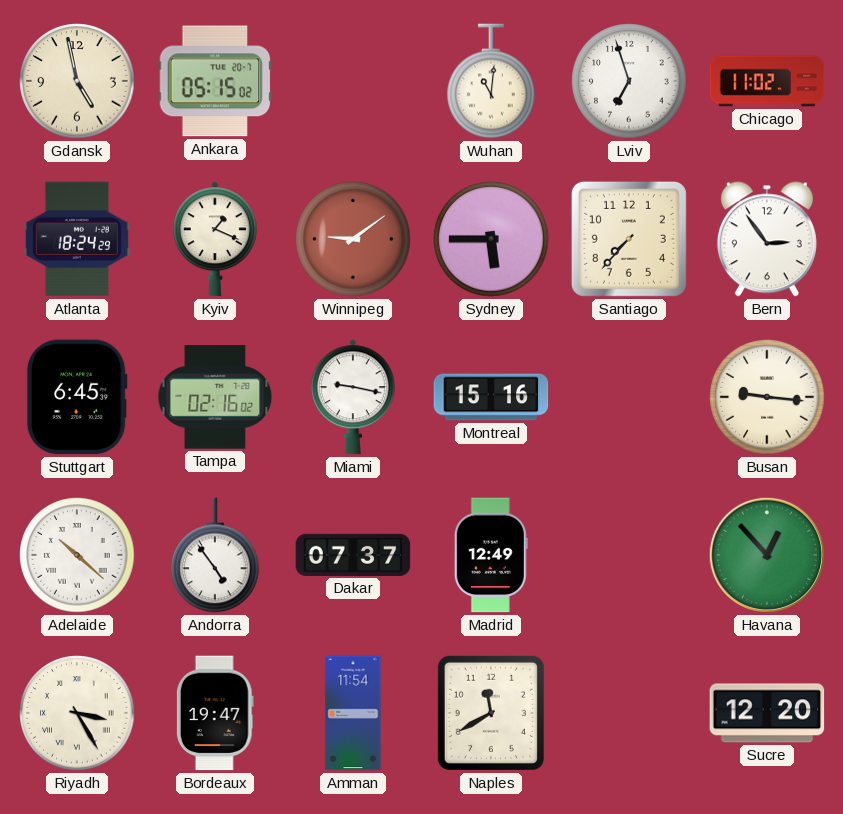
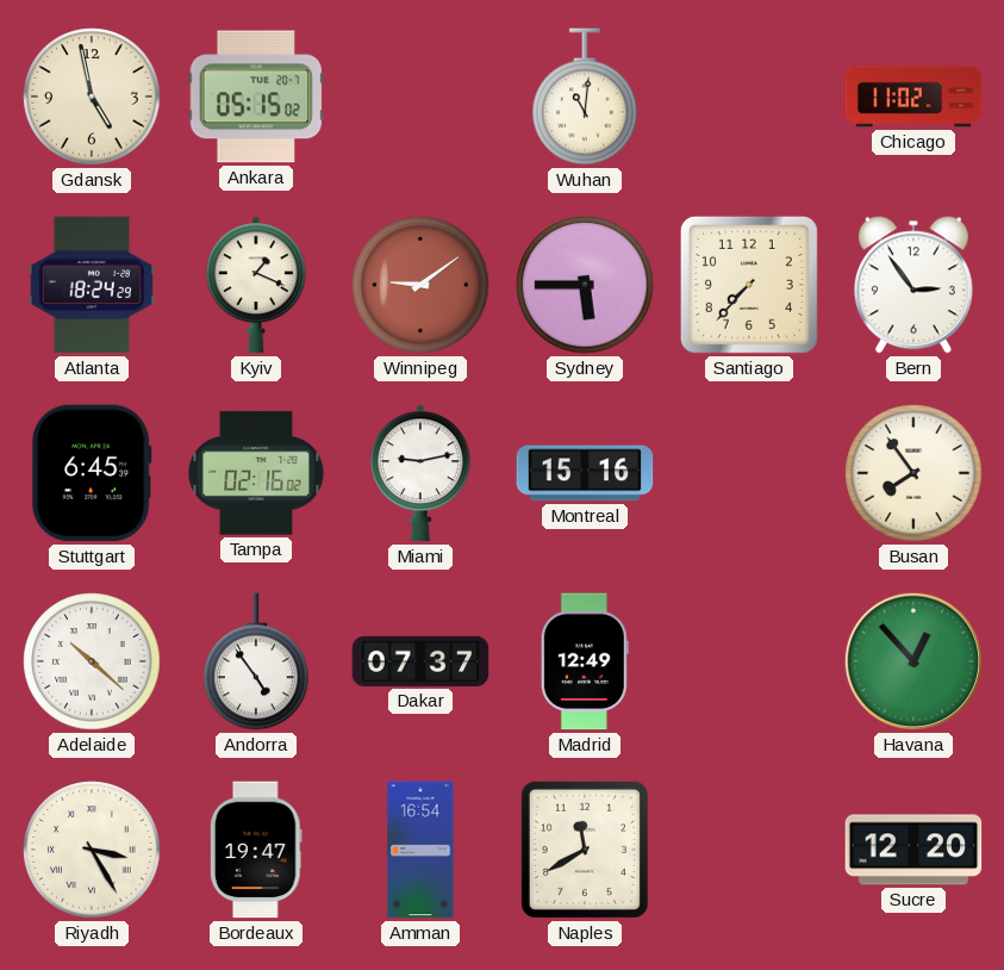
Lviv: 6:57 -> none
Miami: 9:17 -> 9:13
Busan: 9:16 -> 7:54
Amman: 11:54 -> 16:54
